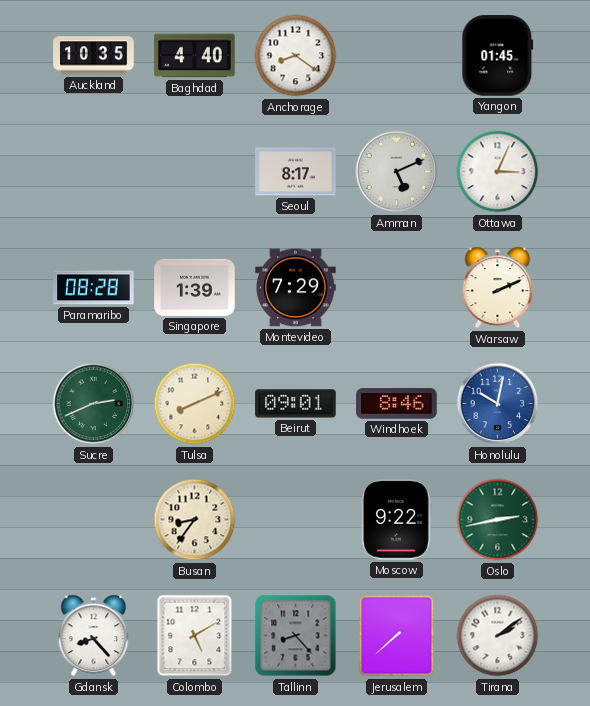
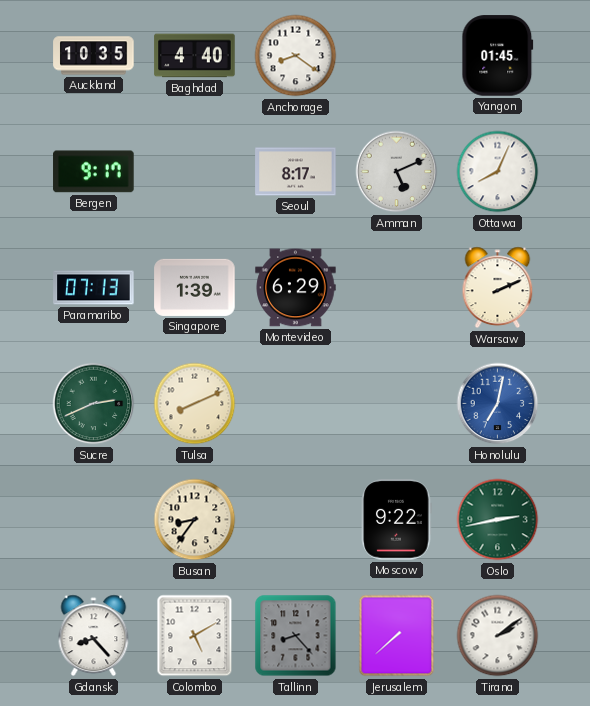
Bergen: none -> 9:17
Ottawa: 3:04 -> 8:04
Paramaribo: 08:28 -> 07:13
Montevideo: 7:29 -> 6:29
Beirut: 09:01 -> none
Windhoek: 8:46 -> none
Honolulu: 10:02 -> 7:02
